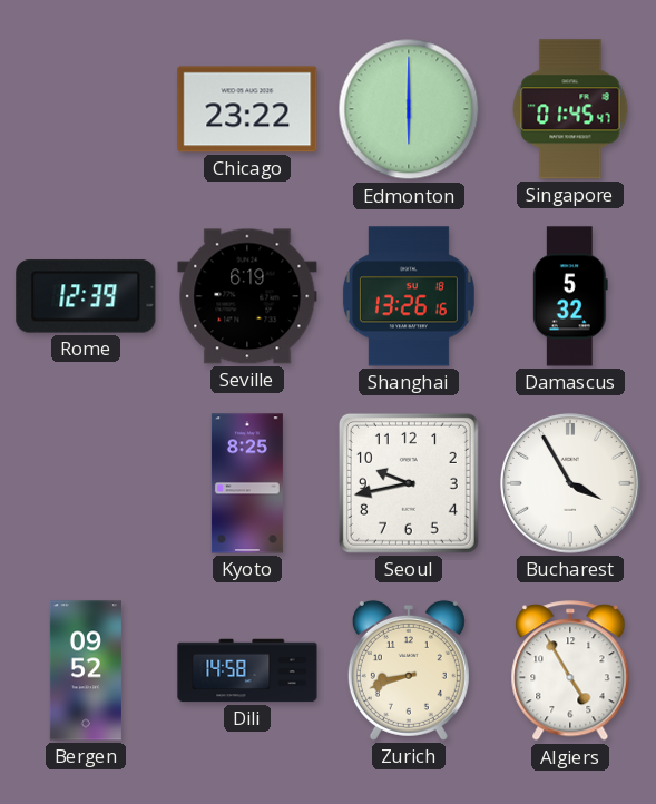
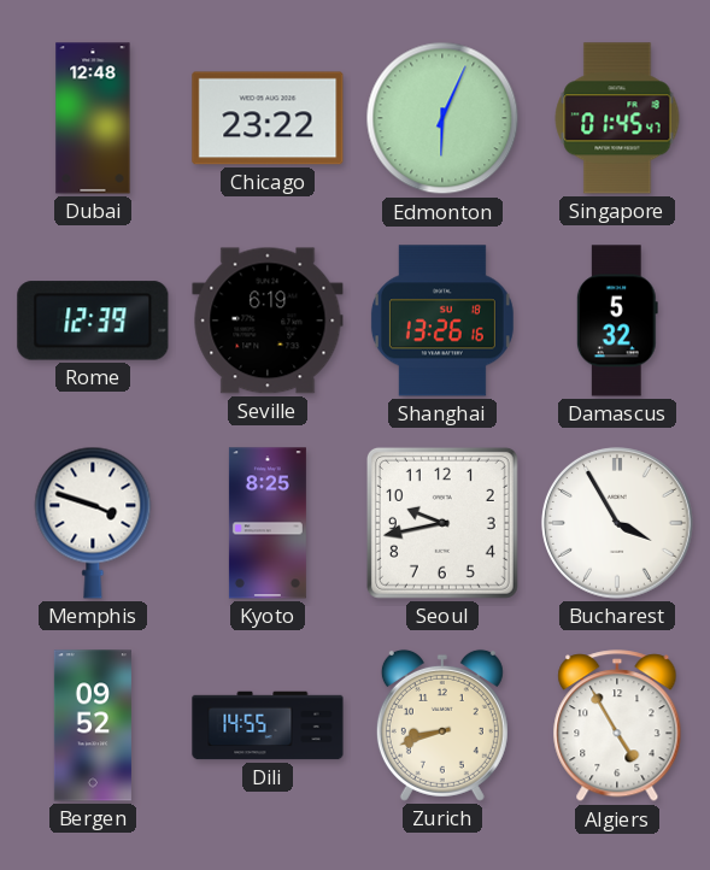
Dubai: none -> 12:48
Edmonton: 6:00 -> 6:04
Memphis: none -> 3:48
Dili: 14:58 -> 14:55
